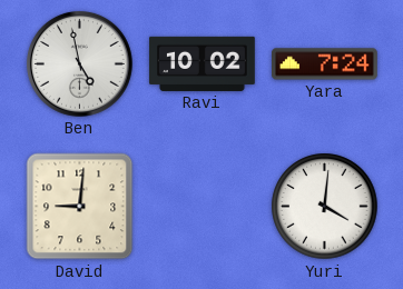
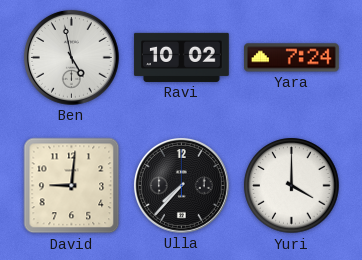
Ulla: none -> 7:37
Yuri: 4:01 -> 4:00
